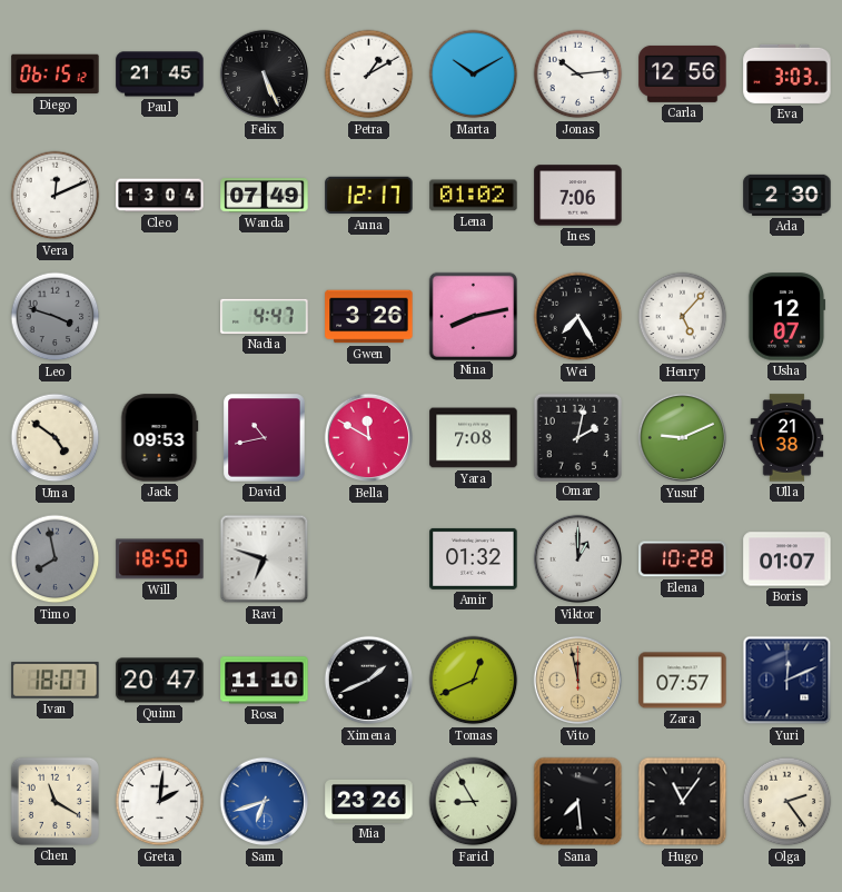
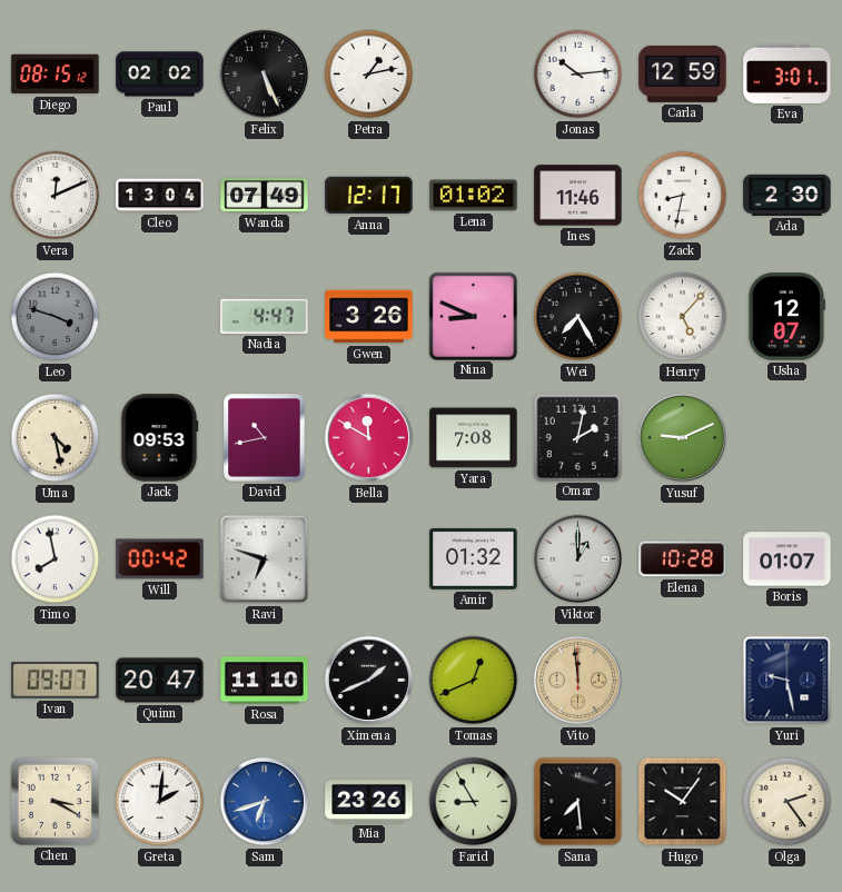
Diego: 06:15 -> 08:15
Paul: 21:45 -> 02:02
Petra: 1:10 -> 1:13
Marta: 10:10 -> none
Carla: 12:56 -> 12:59
Eva: 3:03 -> 3:01
Ines: 7:06 -> 11:46
Zack: none -> 8:32
Nina: 8:13 -> 8:49
Uma: 4:51 -> 4:28
Ulla: 21:38 -> none
Timo dial: grey -> white
Will: 18:50 -> 00:42
Ivan: 18:07 -> 09:07
Vito: 11:58 -> 11:59
Zara: 07:57 -> none
Yuri: 12:11 -> 9:28
Chen: 11:20 -> 3:20
Hugo: 11:06 -> 10:06
